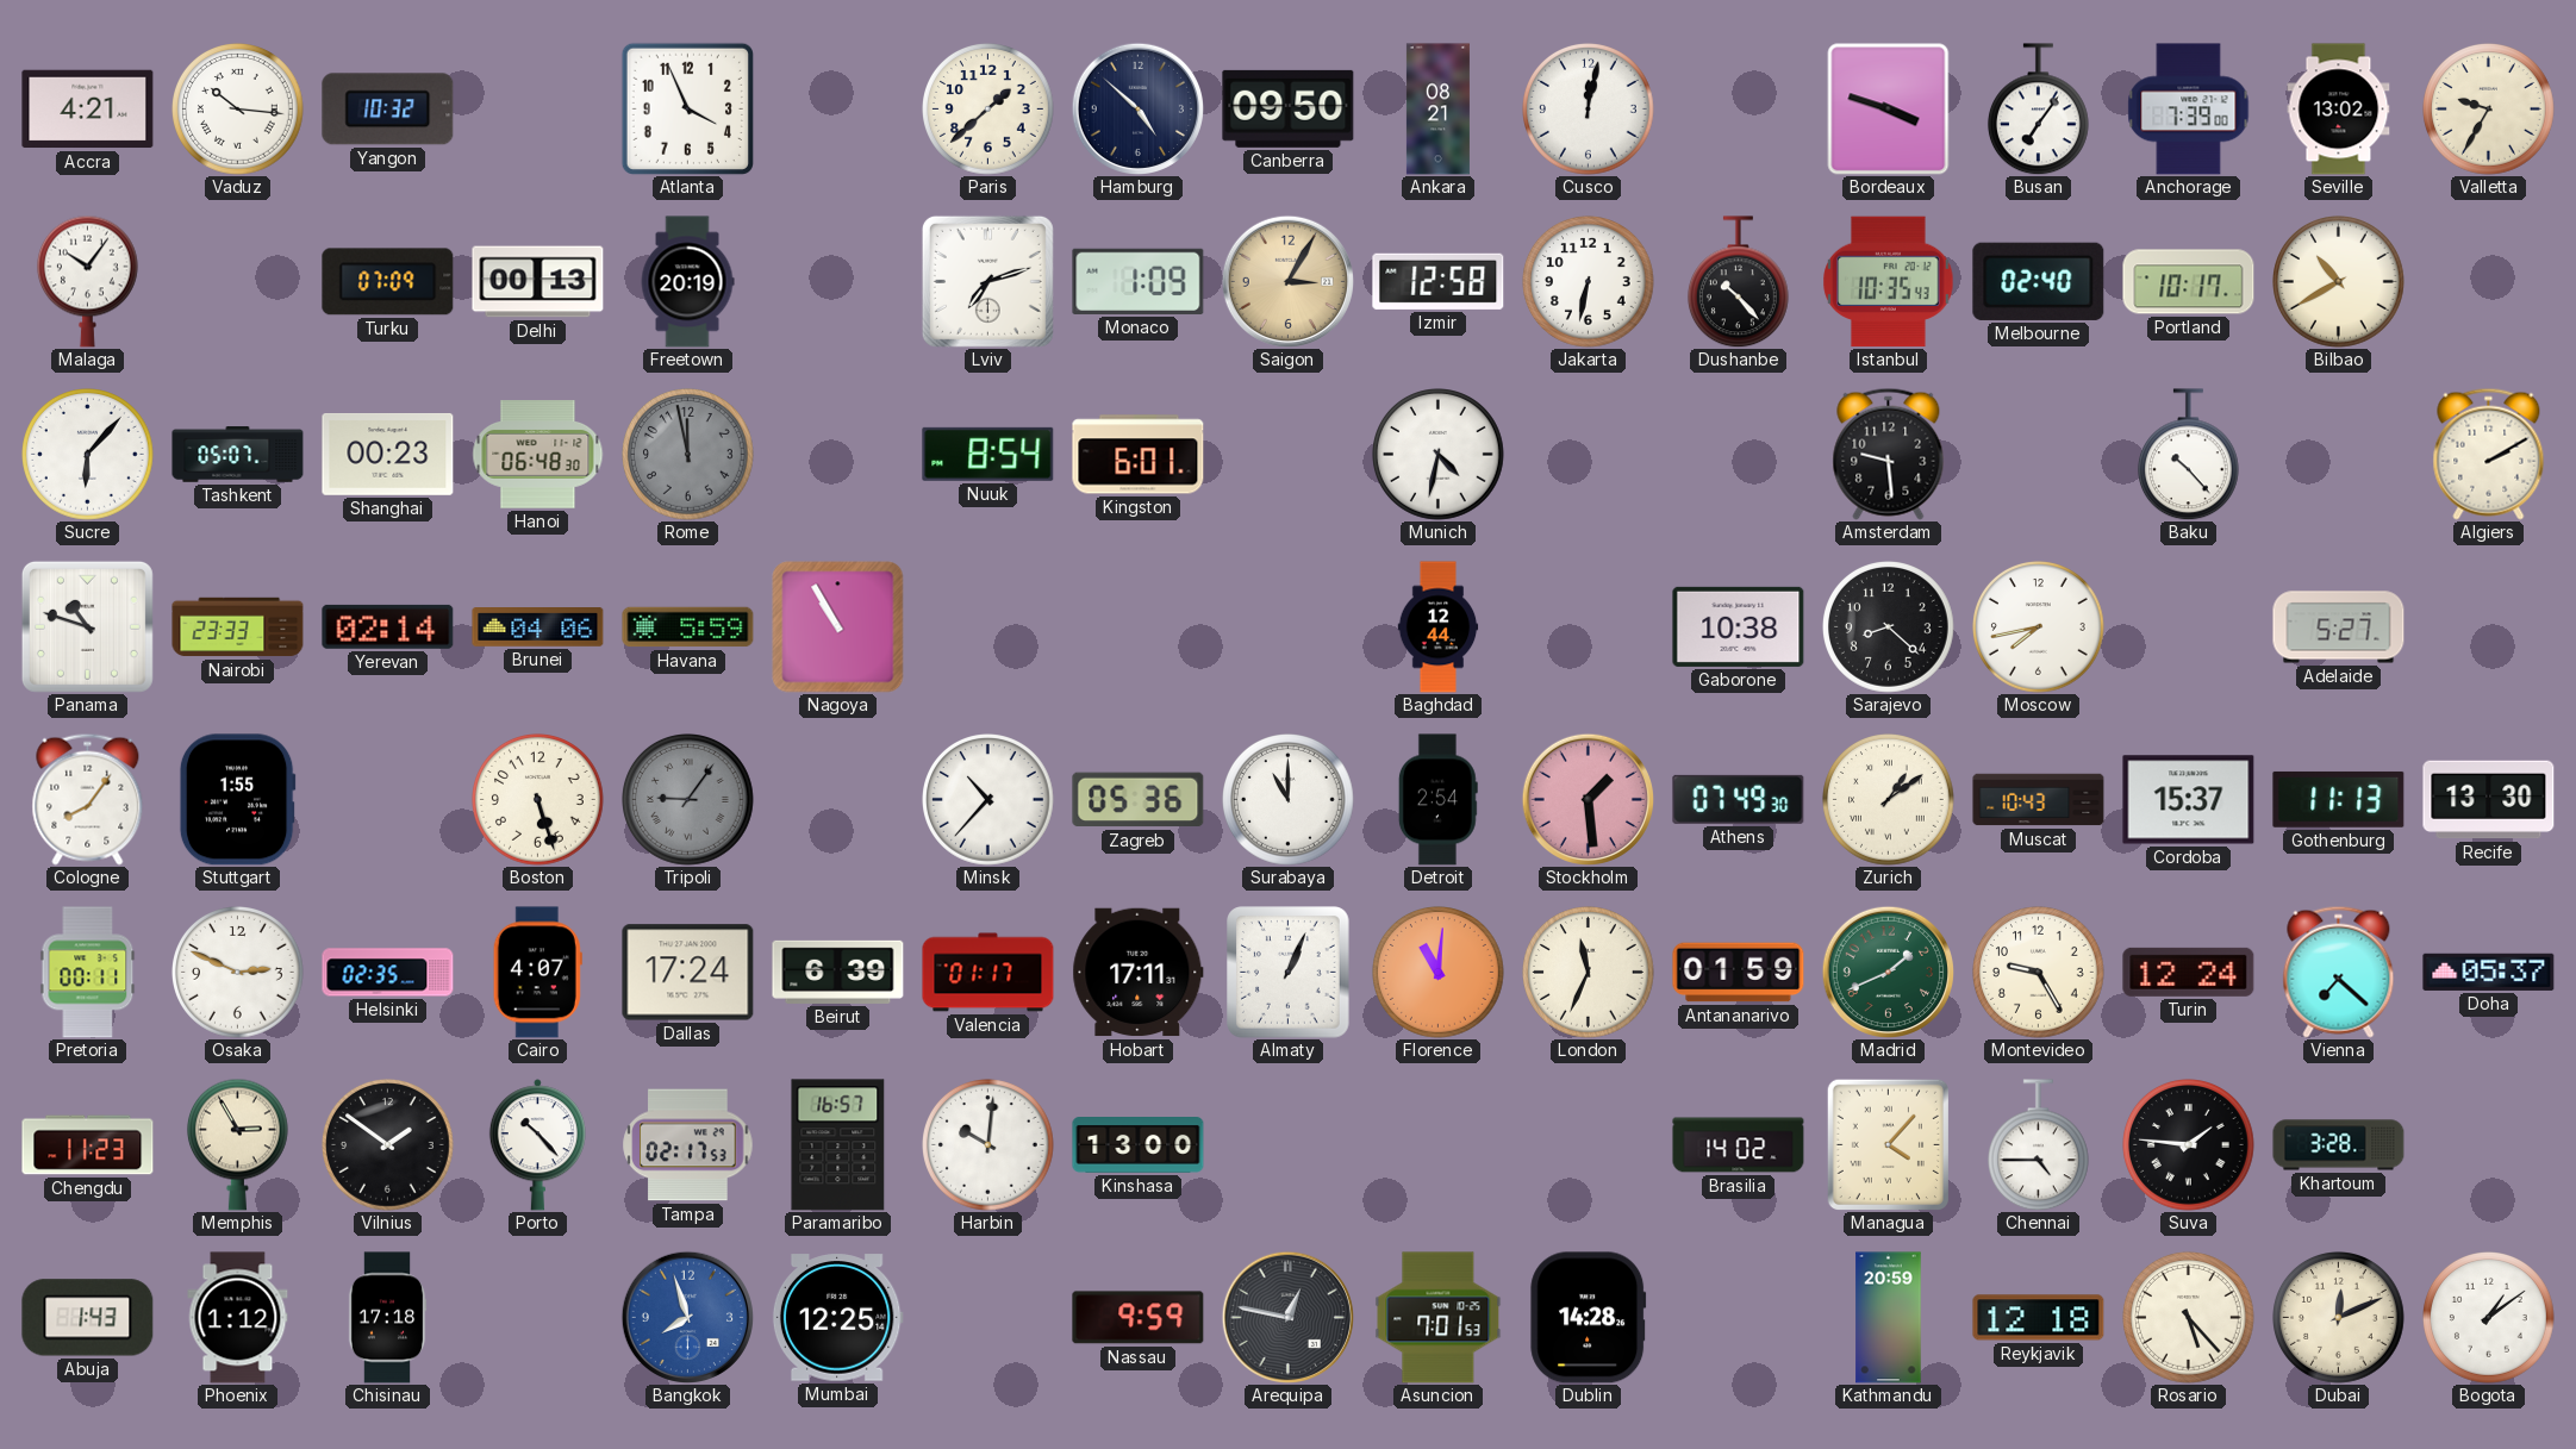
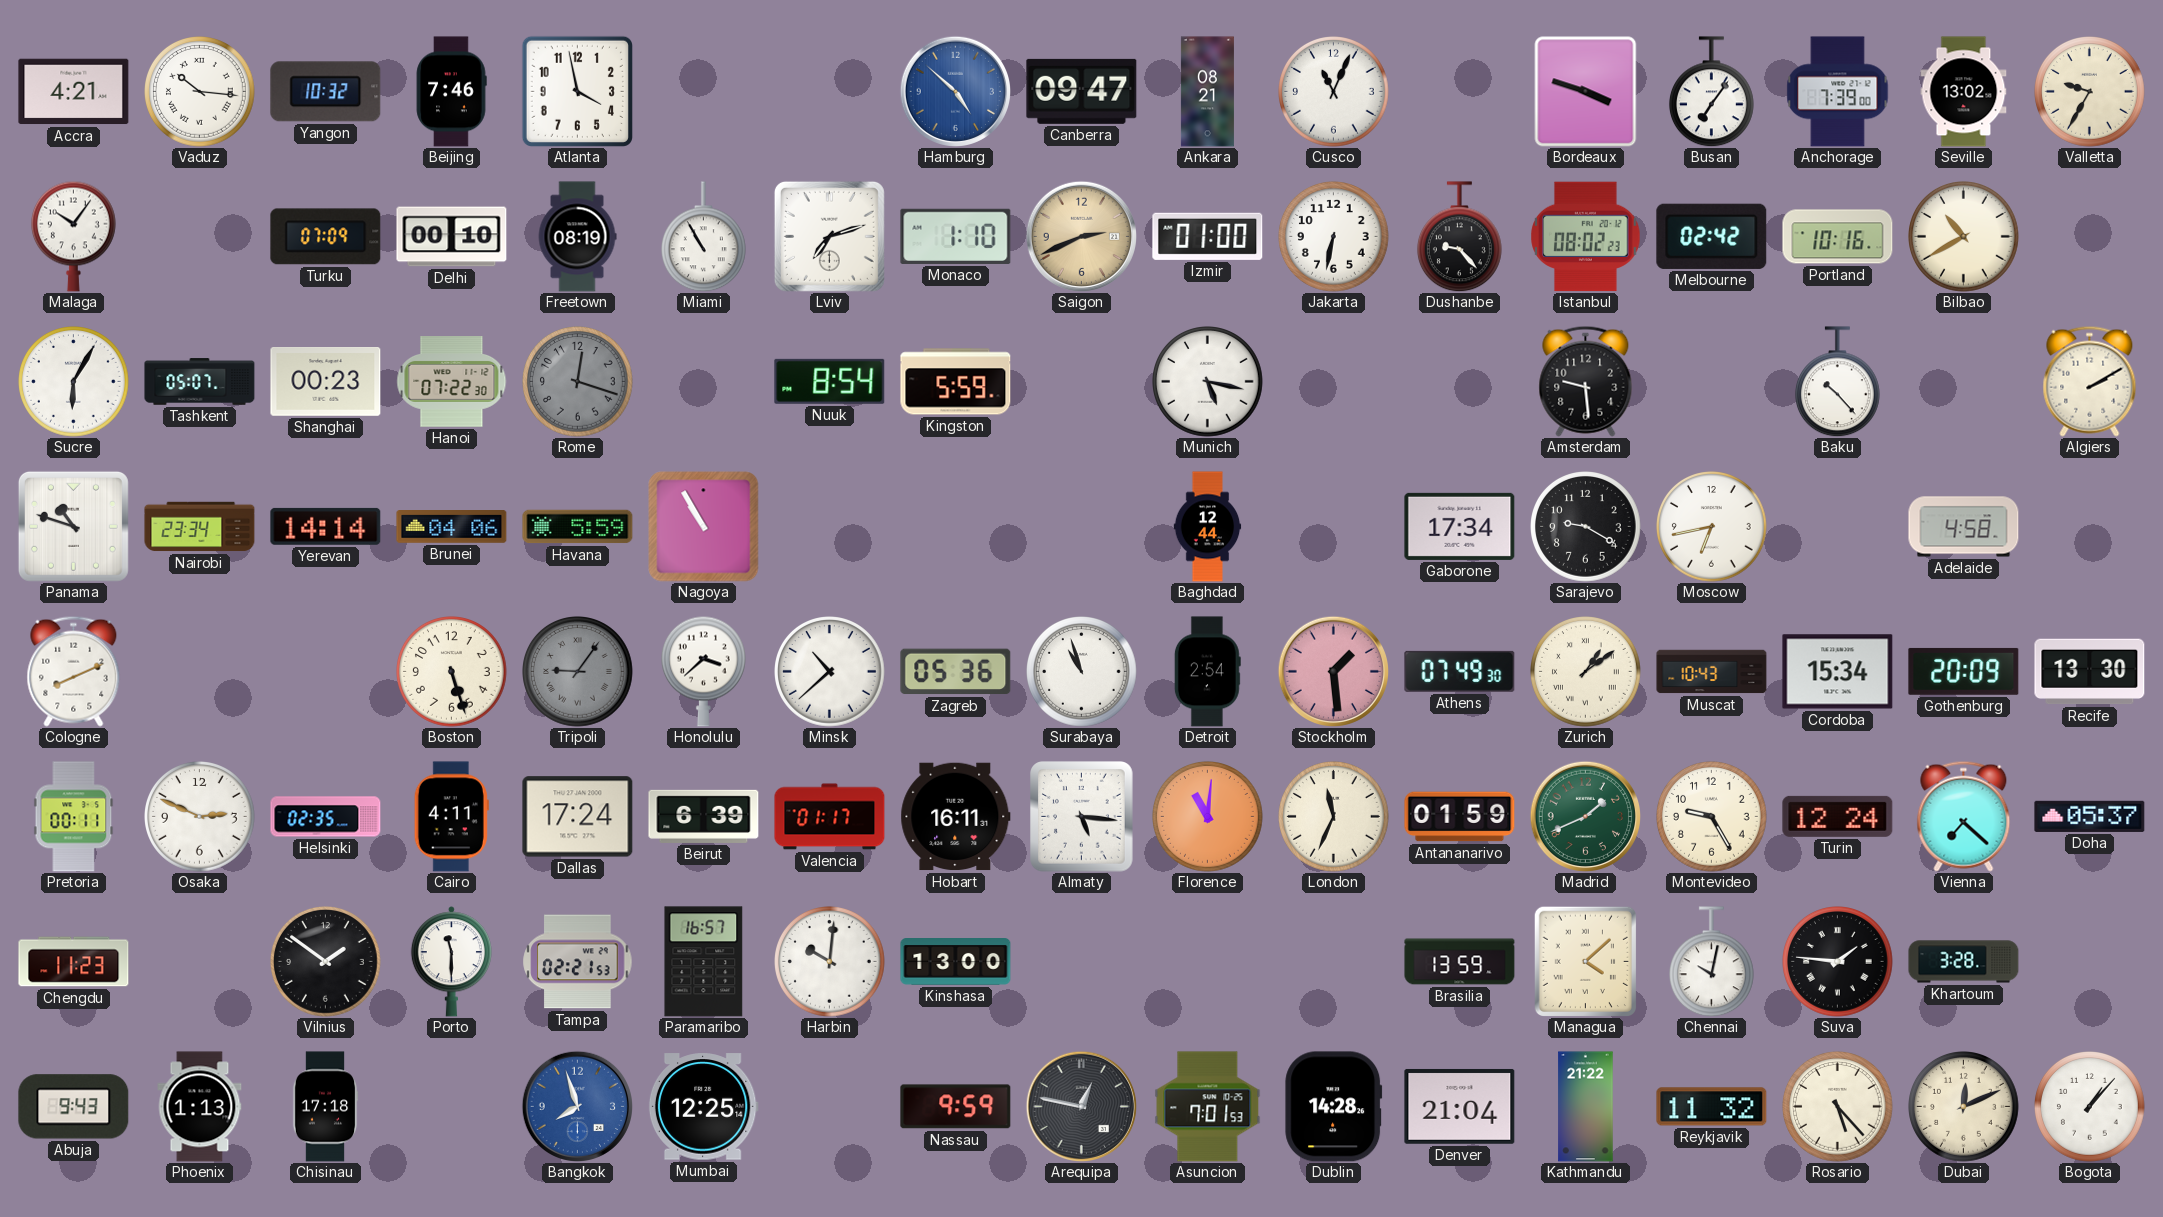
Beijing: none -> 7:46
Atlanta: 3:56 -> 3:58
Paris: 1:38 -> none
Hamburg dial: navy -> blue
Canberra: 09:50 -> 09:47
Cusco: 12:02 -> 11:04
Delhi: 00:13 -> 00:10
Freetown: 20:19 -> 08:19
Miami: none -> 10:55
Monaco: 1:09 -> 1:10
Saigon: 3:05 -> 2:41
Izmir: 12:58 -> 01:00
Dushanbe: 10:23 -> 9:23
Istanbul: 10:35 -> 08:02
Melbourne: 02:40 -> 02:42
Portland: 10:17 -> 10:16
Sucre: 6:07 -> 6:05
Hanoi: 06:48 -> 07:22
Rome: 11:58 -> 12:18
Kingston: 6:01 -> 5:59
Munich: 4:32 -> 5:17
Nairobi: 23:33 -> 23:34
Yerevan: 02:14 -> 14:14
Gaborone: 10:38 -> 17:34
Sarajevo: 8:22 -> 9:20
Moscow: 7:43 -> 6:43
Adelaide: 5:27 -> 4:58
Cologne: 8:06 -> 8:11
Stuttgart: 1:55 -> none
Honolulu: none -> 3:38
Minsk: 10:37 -> 10:38
Surabaya: 11:00 -> 10:57
Cordoba: 15:37 -> 15:34
Gothenburg: 11:13 -> 20:09
Cairo: 4:07 -> 4:11
Hobart: 17:11 -> 16:11
Almaty: 1:04 -> 5:16
Memphis: 2:55 -> none
Porto: 10:23 -> 11:30
Tampa: 02:17 -> 02:21
Brasilia: 14:02 -> 13:59
Managua: 4:07 -> 4:08
Chennai: 4:45 -> 10:02
Abuja: 1:43 -> 9:43
Phoenix: 1:12 -> 1:13
Denver: none -> 21:04
Kathmandu: 20:59 -> 21:22
Reykjavik: 12:18 -> 11:32
Bogota: 1:09 -> 1:07
